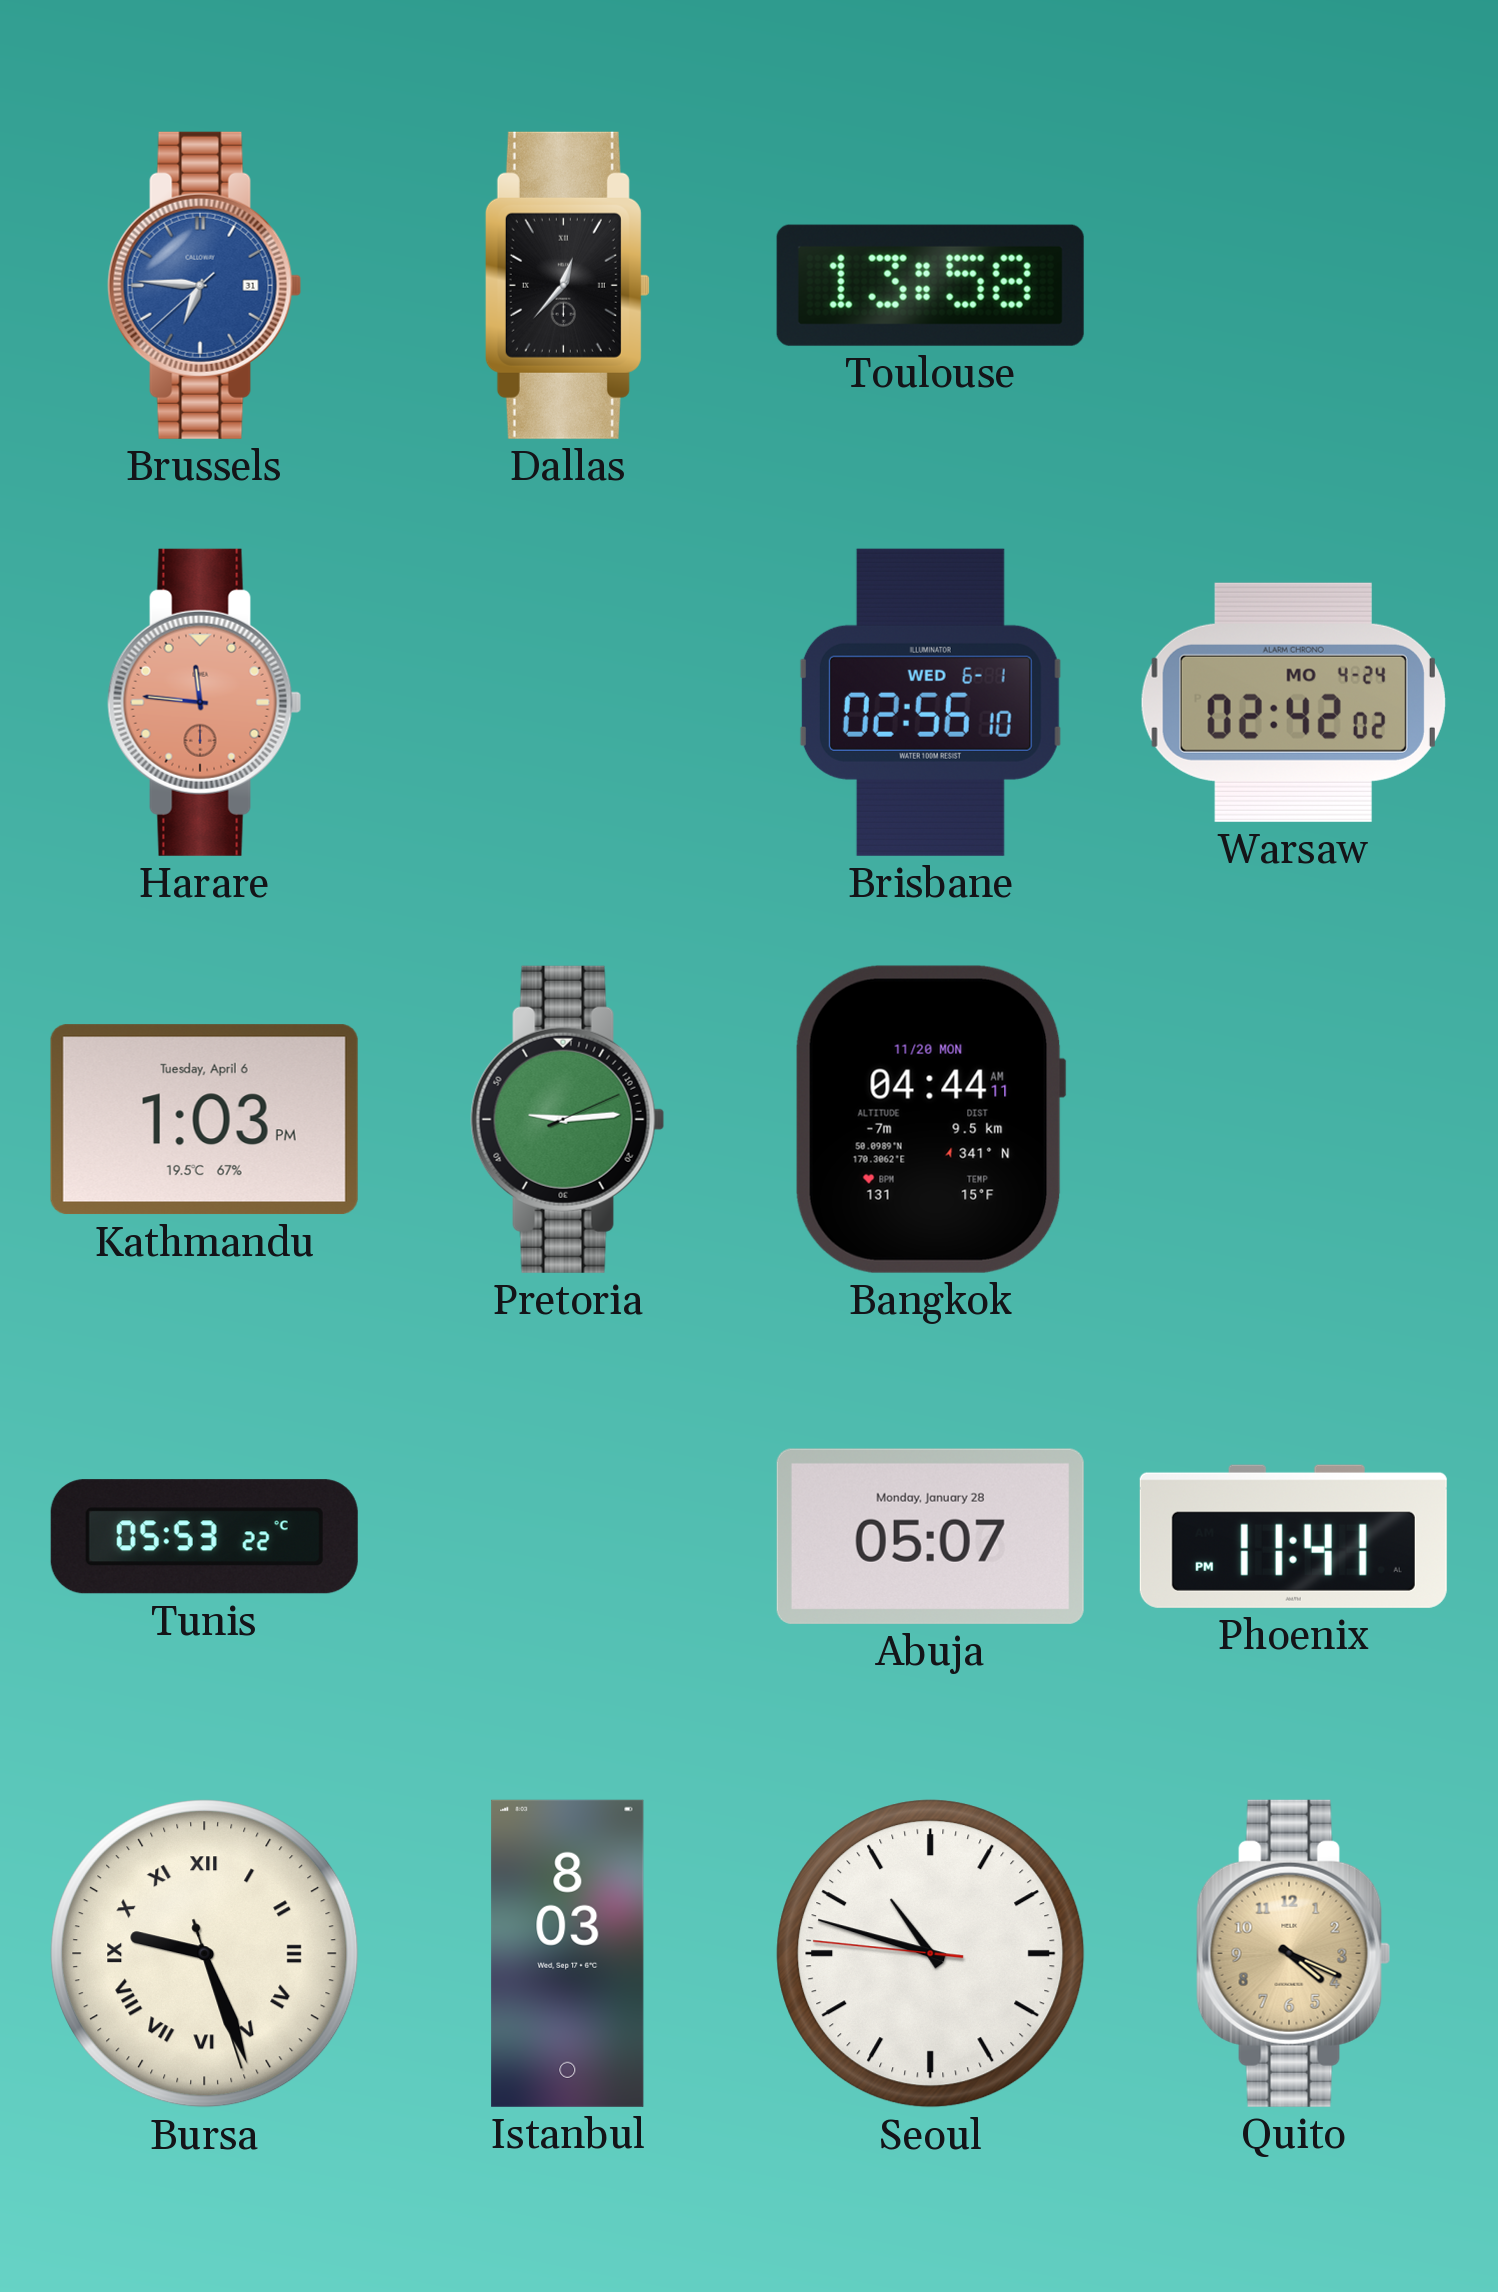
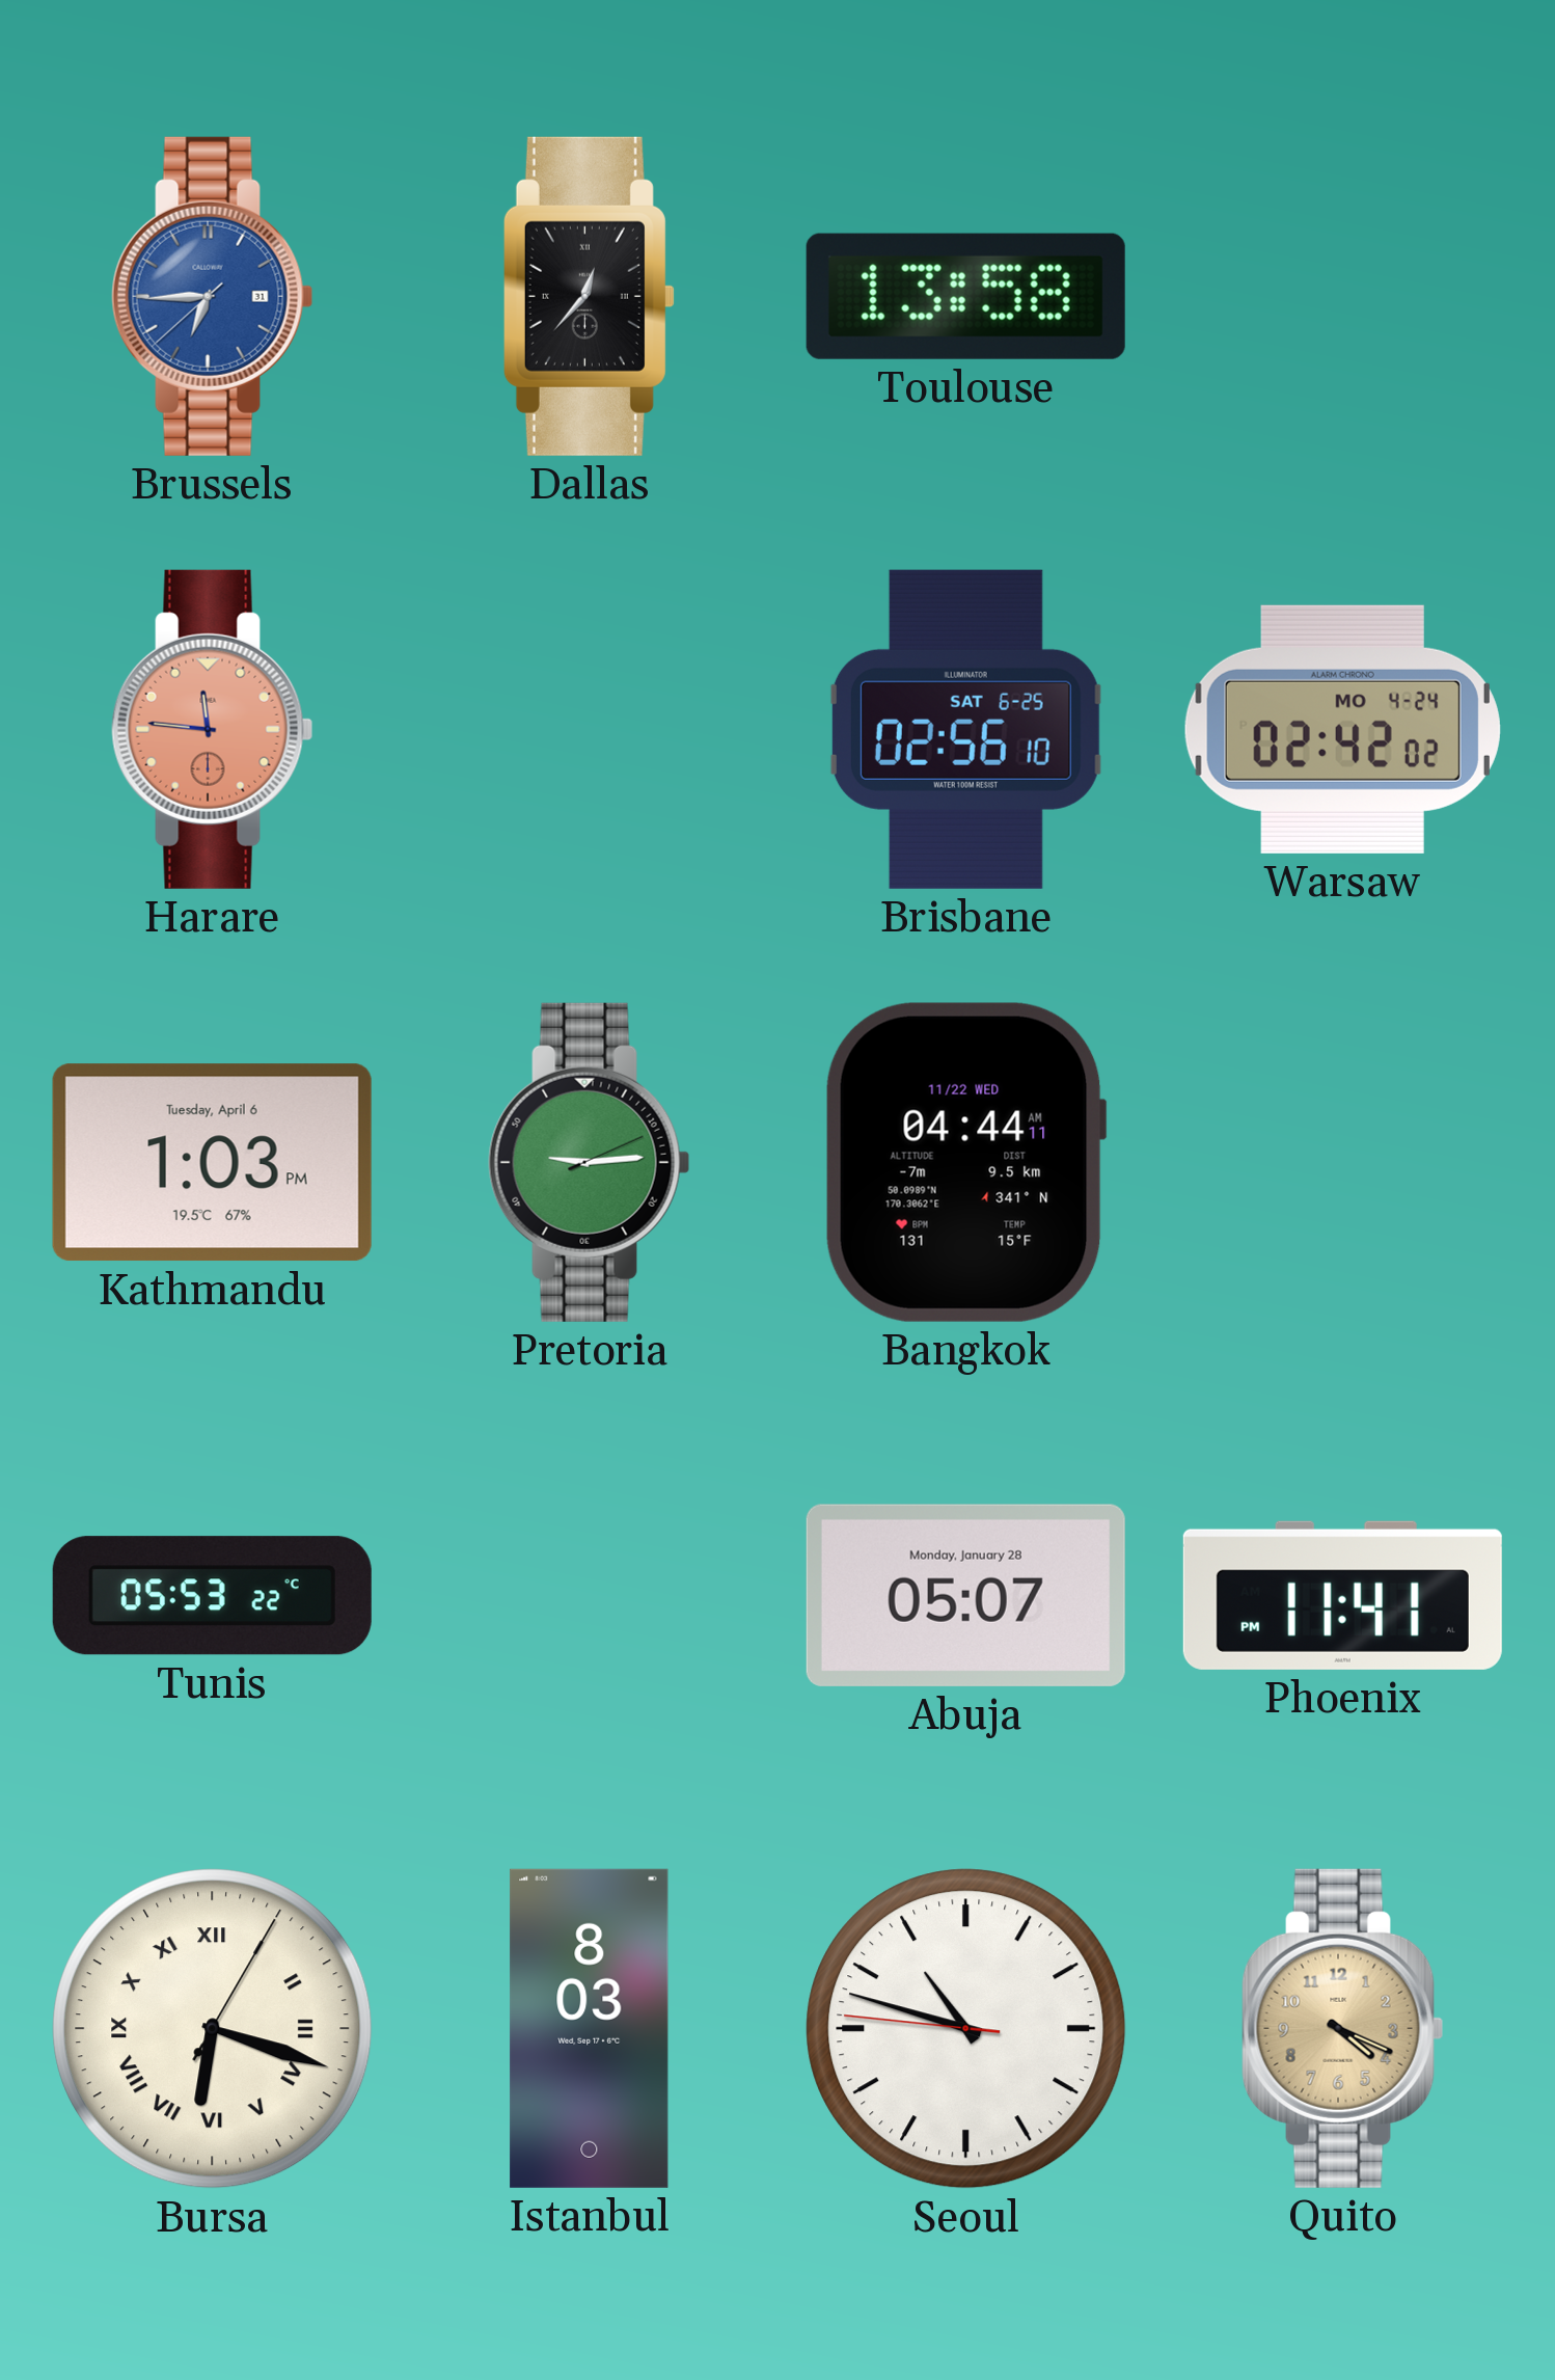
Brussels: 6:45 -> 6:44
Brisbane date: WED 6-1 -> SAT 6-25
Bangkok date: 11/20 MON -> 11/22 WED
Bursa: 9:26 -> 6:18
